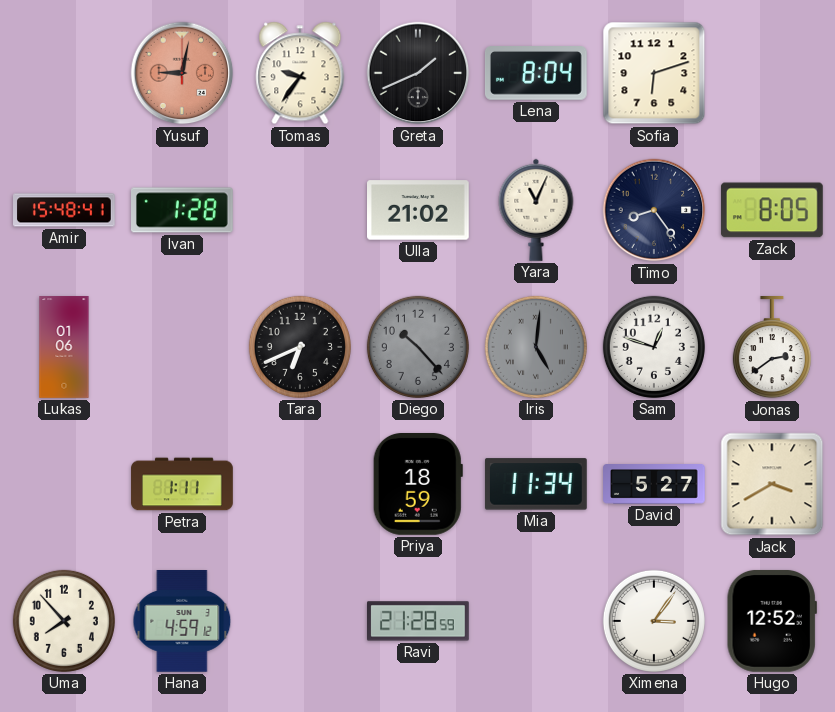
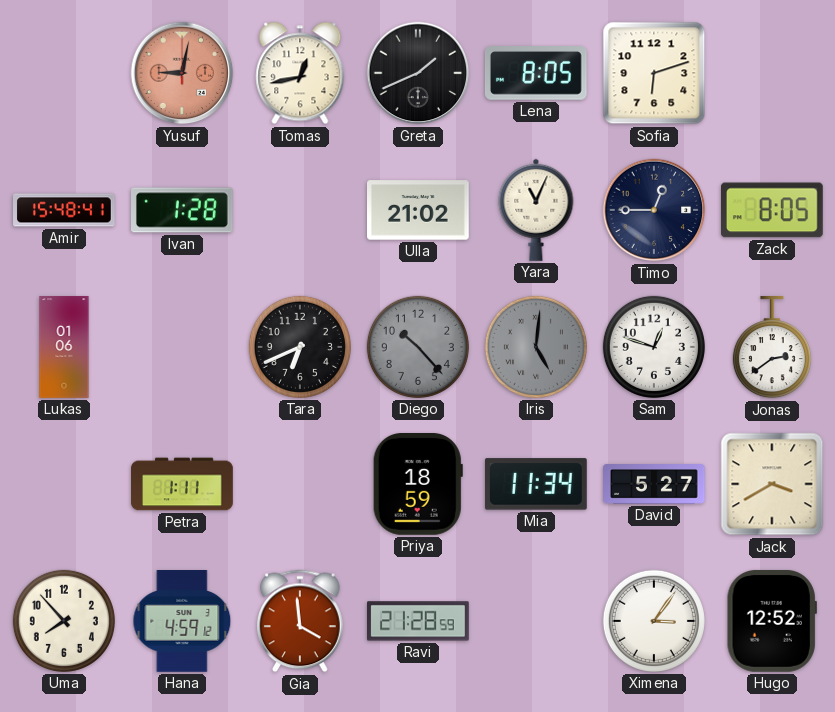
Tomas: 9:36 -> 12:43
Lena: 8:04 -> 8:05
Timo: 8:24 -> 12:45
Gia: none -> 3:59
